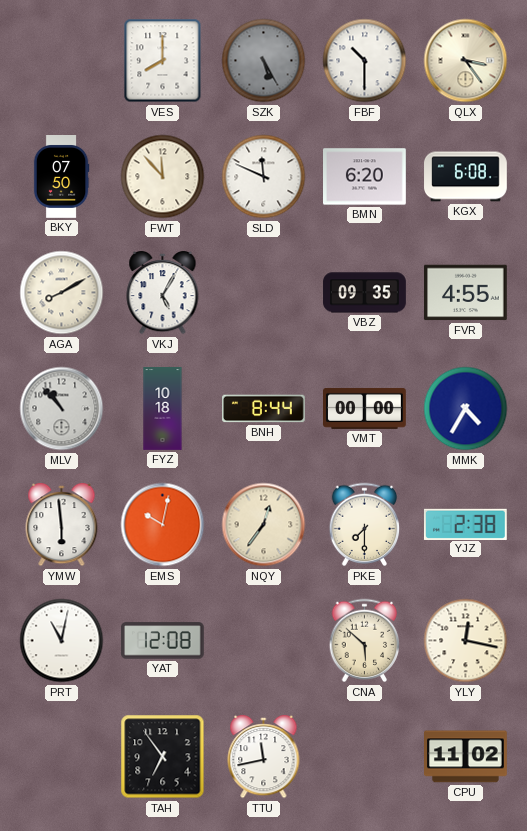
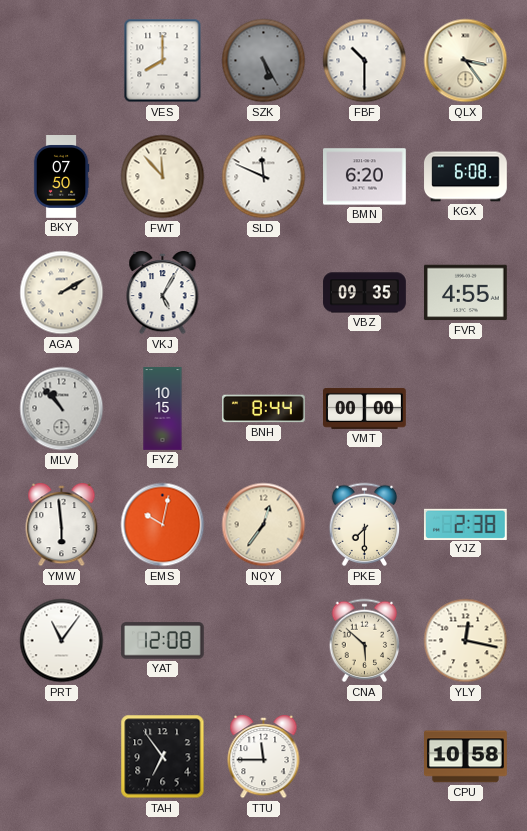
AGA: 8:10 -> 2:10
FYZ: 10:18 -> 10:15
MMK: 4:35 -> none
PRT: 11:02 -> 11:06
TTU: 11:43 -> 11:45
CPU: 11:02 -> 10:58
